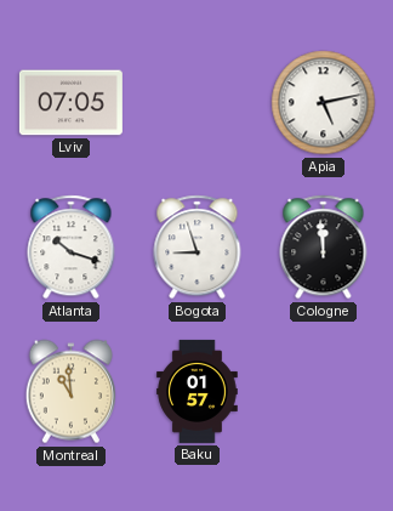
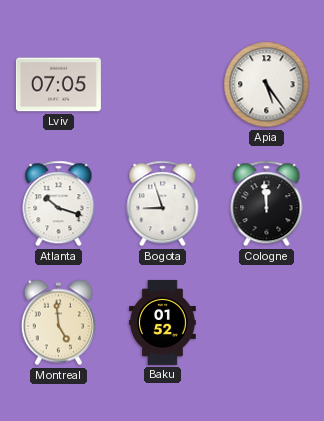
Apia: 5:13 -> 5:24
Montreal: 10:59 -> 4:59
Baku: 01:57 -> 01:52
